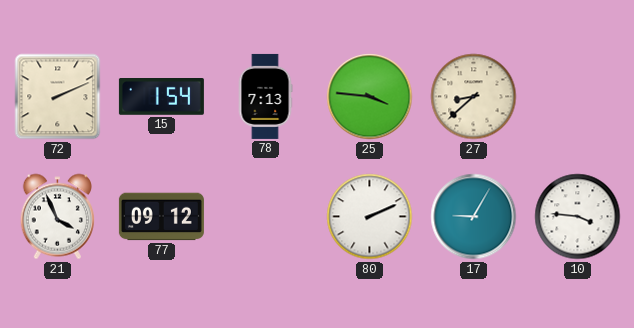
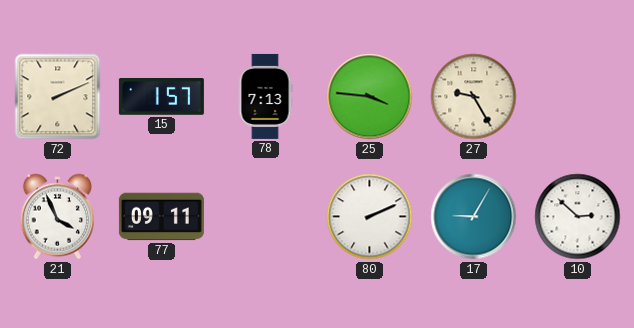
15: 1:54 -> 1:57
27: 8:38 -> 9:25
77: 09:12 -> 09:11
10: 3:46 -> 2:52
